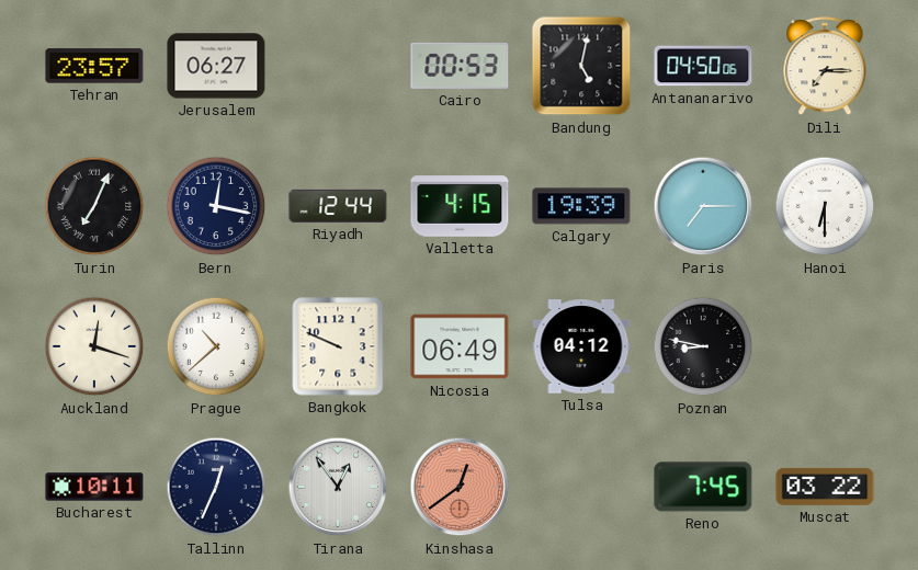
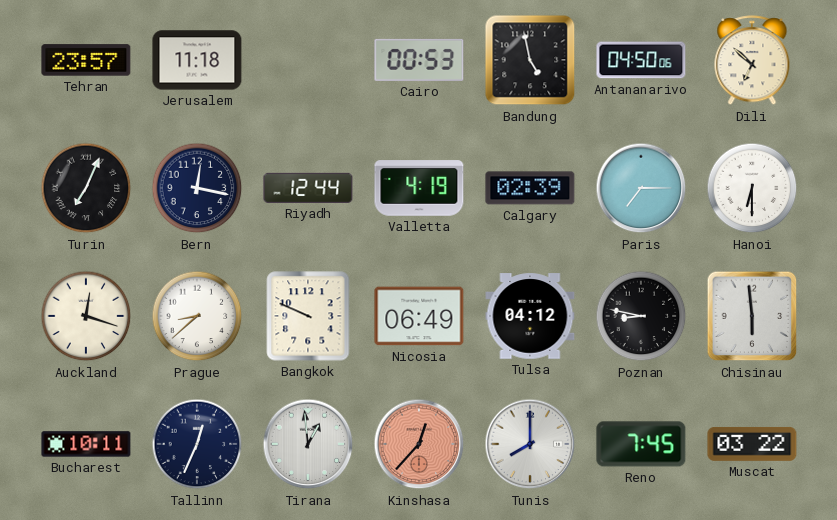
Jerusalem: 06:27 -> 11:18
Bandung: 5:02 -> 4:58
Dili: 7:15 -> 6:52
Valletta: 4:15 -> 4:19
Calgary: 19:39 -> 02:39
Prague: 10:38 -> 8:38
Chisinau: none -> 5:59
Tirana: 12:54 -> 12:59
Kinshasa: 12:39 -> 12:37
Tunis: none -> 8:00
